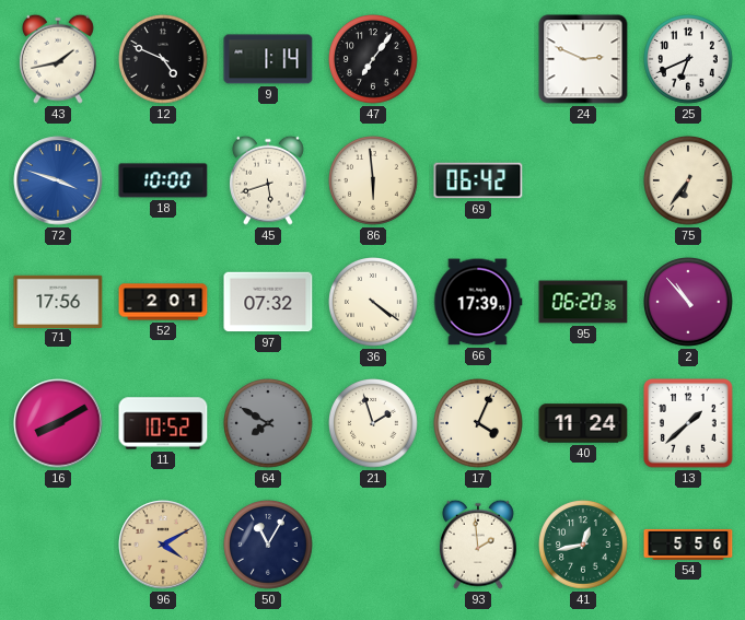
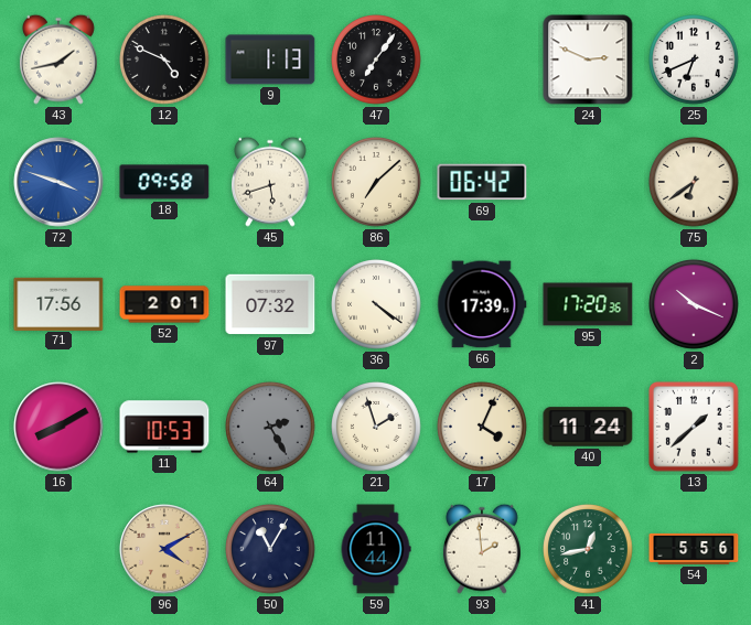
9: 1:14 -> 1:13
18: 10:00 -> 09:58
86: 5:59 -> 7:08
75: 6:36 -> 6:39
95: 06:20 -> 17:20
2: 10:53 -> 10:19
11: 10:52 -> 10:53
64: 7:50 -> 2:25
59: none -> 11:44
